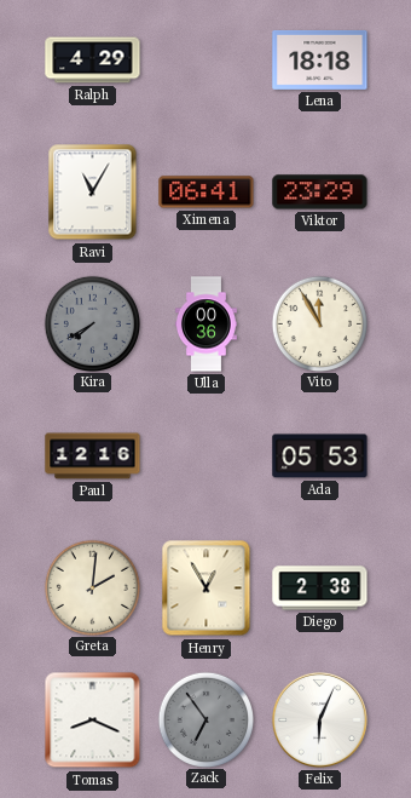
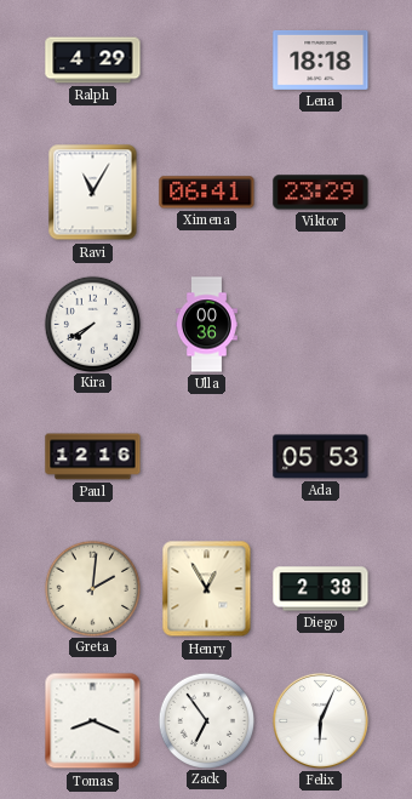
Kira dial: grey -> white
Vito: 11:55 -> none
Zack dial: grey -> white
